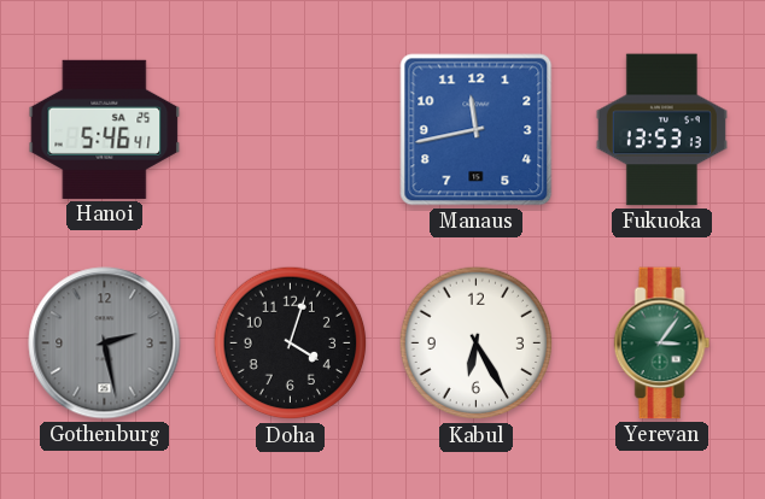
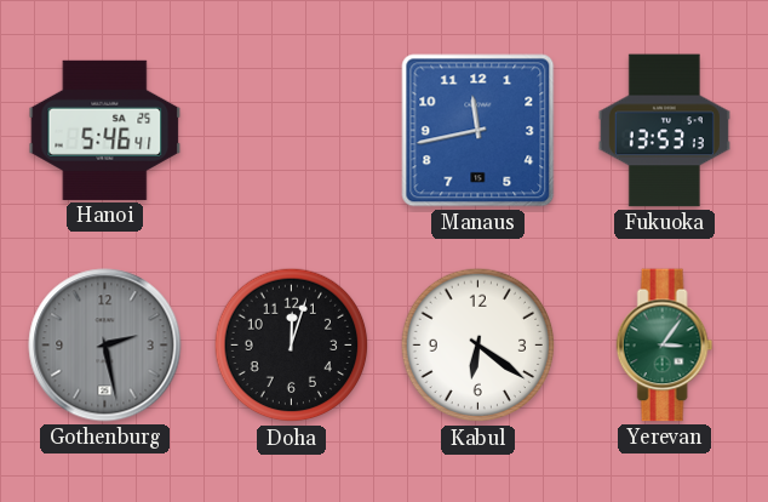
Doha: 4:03 -> 12:03
Kabul: 6:25 -> 6:21
